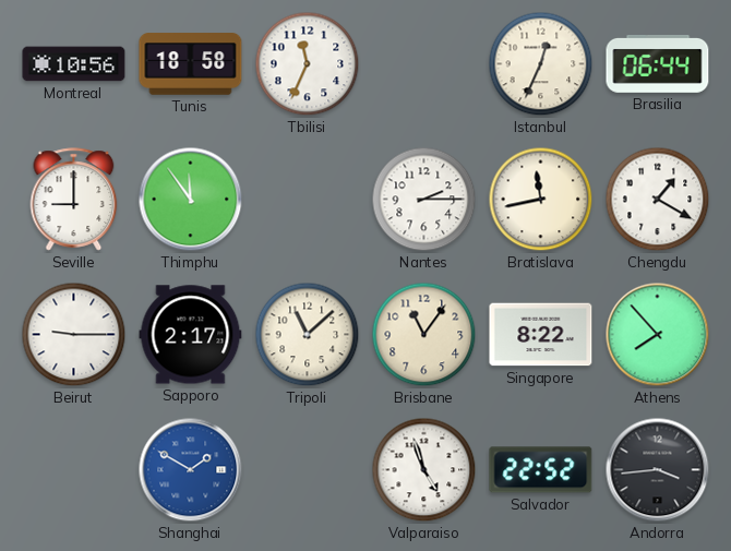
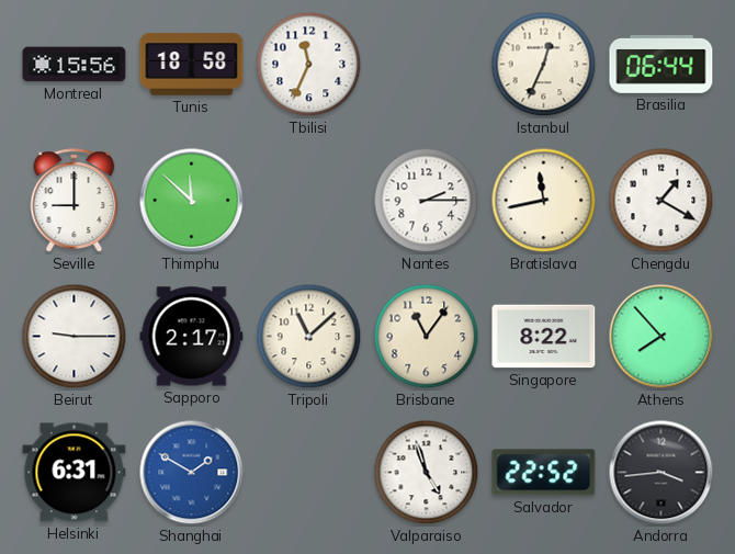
Montreal: 10:56 -> 15:56
Thimphu: 11:54 -> 11:52
Helsinki: none -> 6:31
